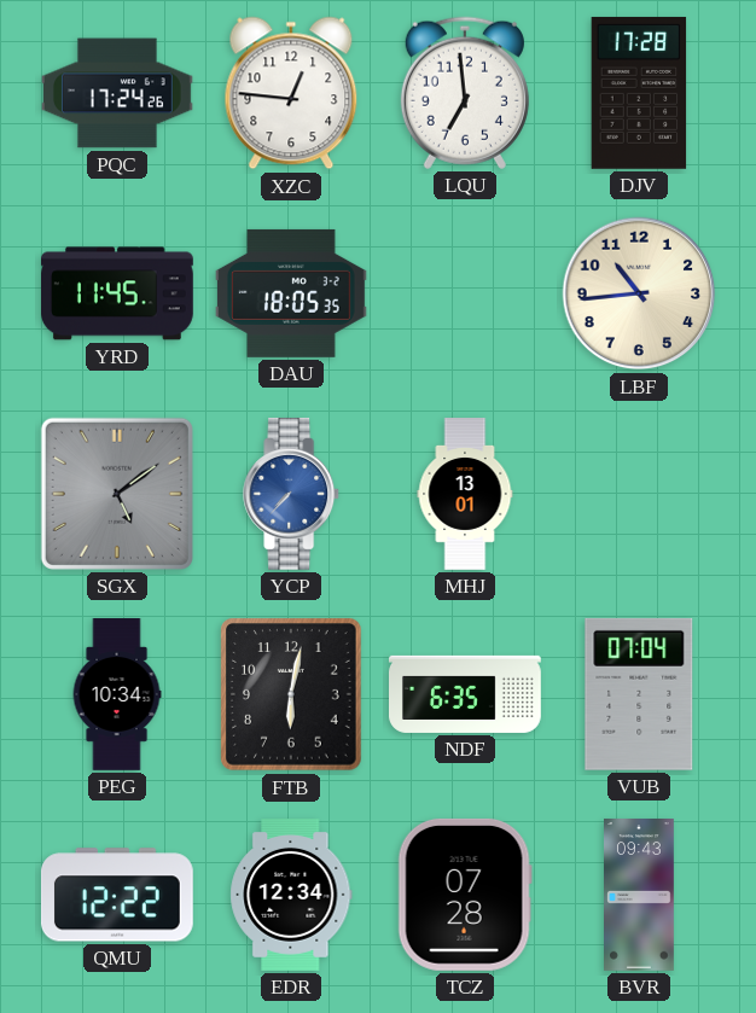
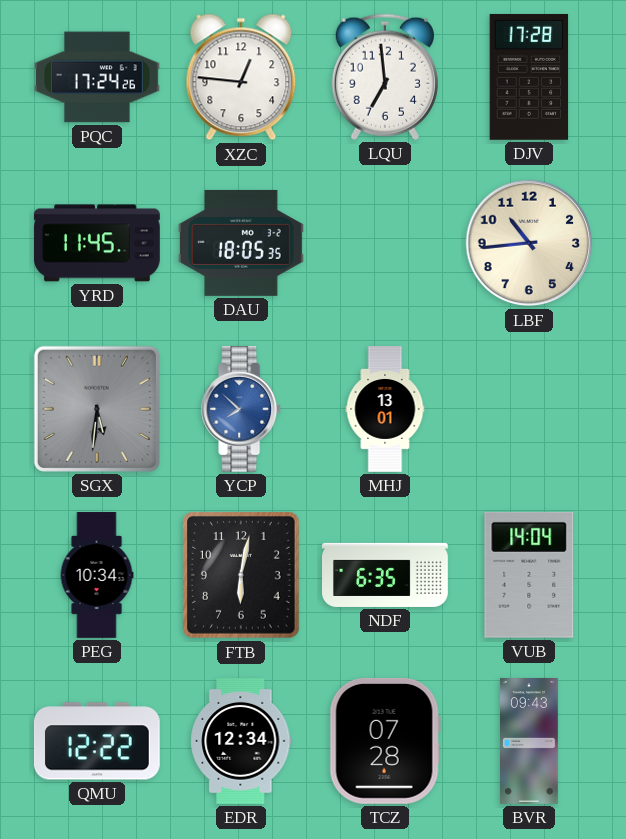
SGX: 5:09 -> 5:31
YCP: 7:37 -> 7:52
VUB: 07:04 -> 14:04
